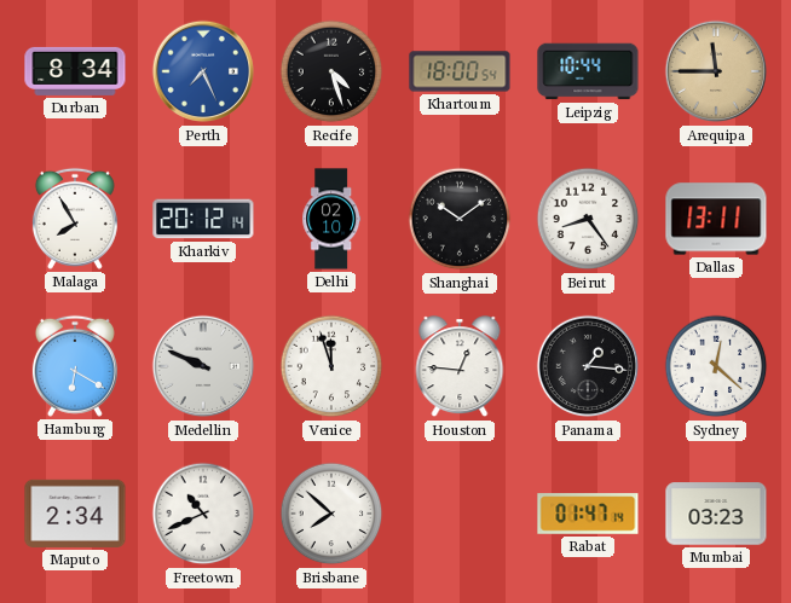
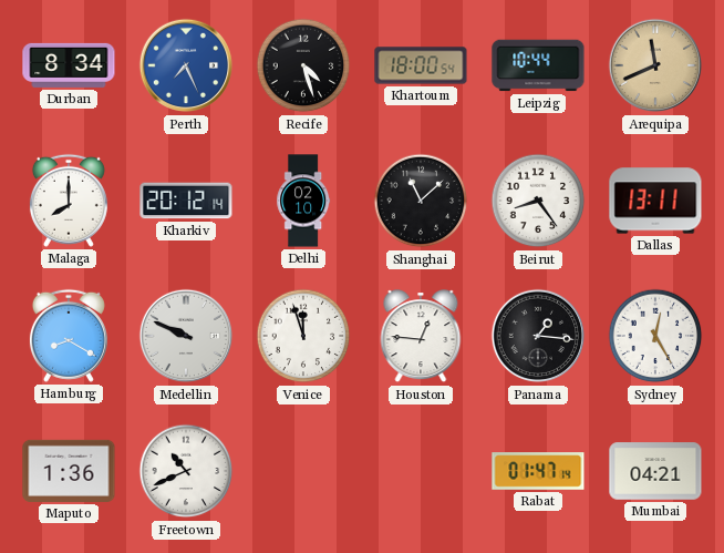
Arequipa: 11:45 -> 11:41
Malaga: 7:55 -> 8:00
Shanghai: 10:09 -> 11:08
Hamburg: 6:20 -> 8:20
Sydney: 12:22 -> 12:25
Maputo: 2:34 -> 1:36
Brisbane: 7:52 -> none
Mumbai: 03:23 -> 04:21
